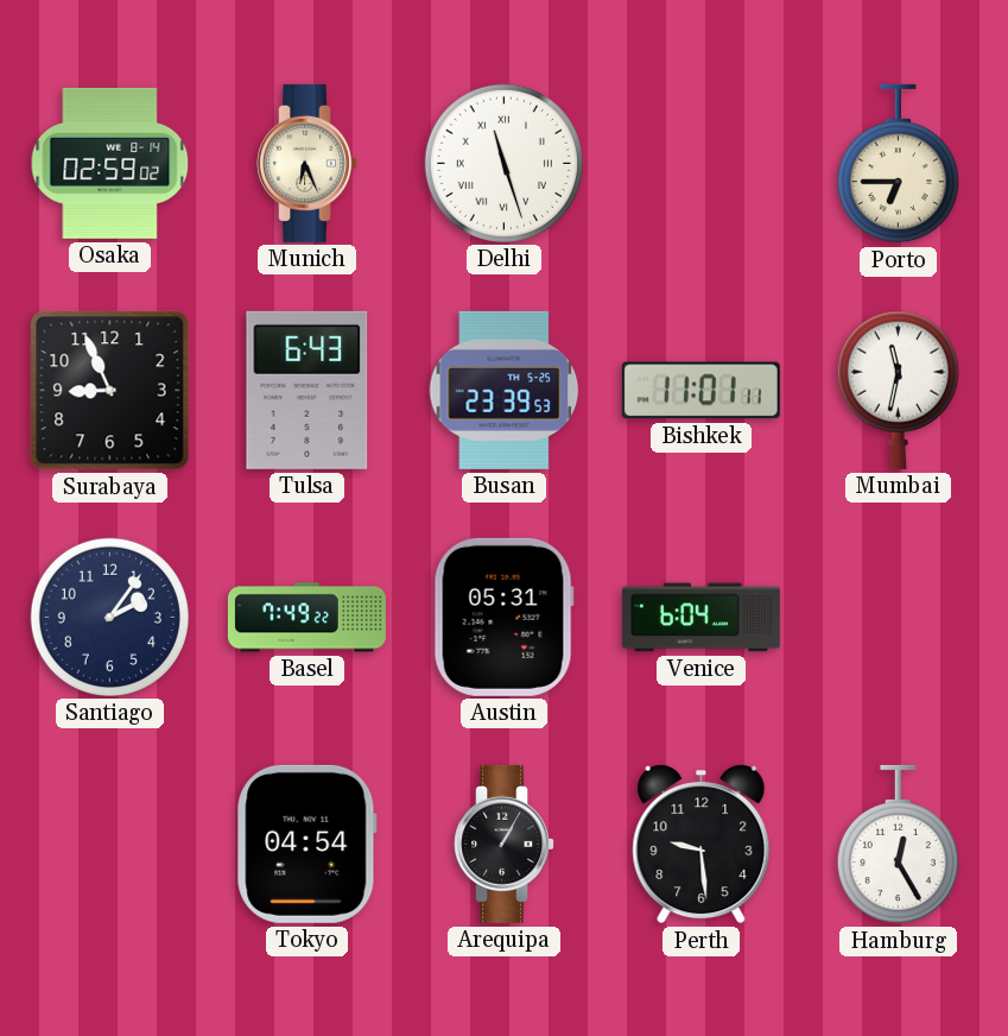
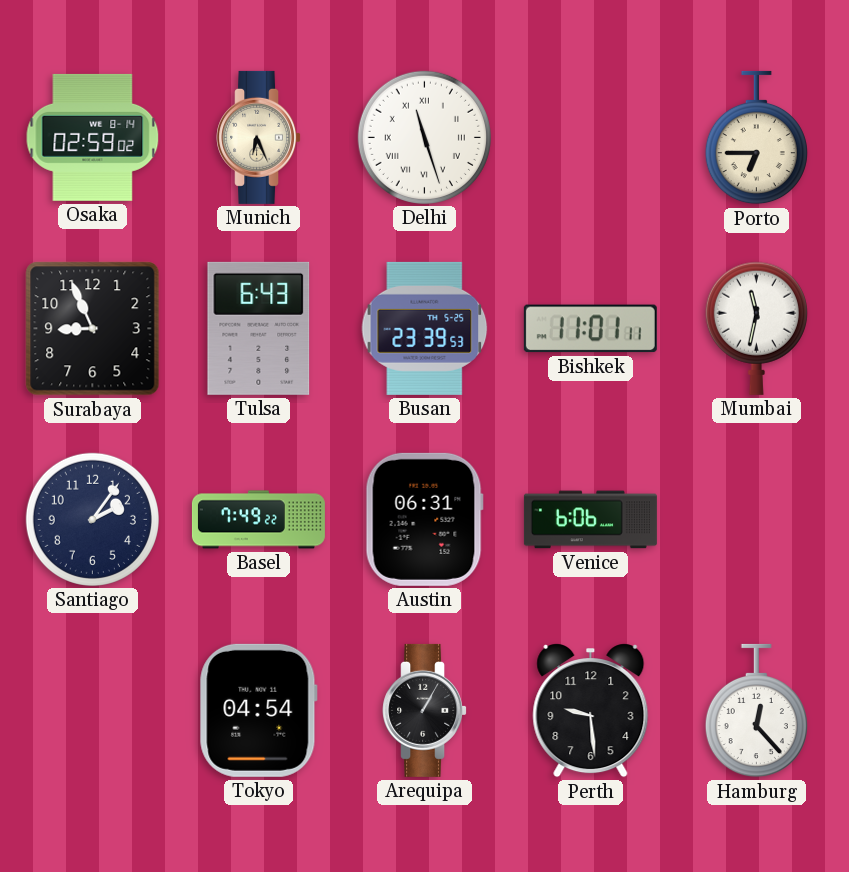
Austin: 05:31 -> 06:31
Venice: 6:04 -> 6:06
Hamburg: 12:25 -> 12:23
